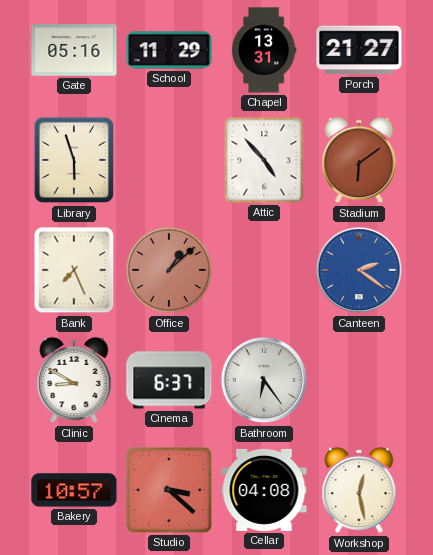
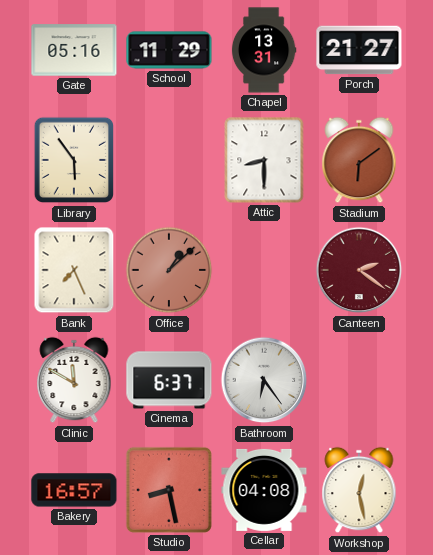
Library: 5:57 -> 5:54
Attic: 4:53 -> 8:30
Canteen dial: blue -> burgundy
Clinic: 8:50 -> 11:50
Bakery: 10:57 -> 16:57
Studio: 3:22 -> 8:28
